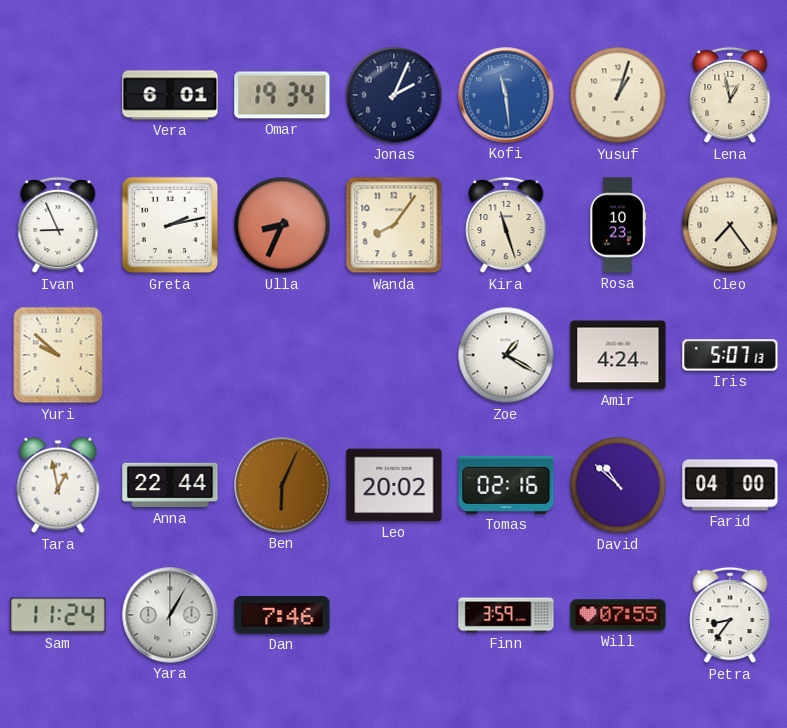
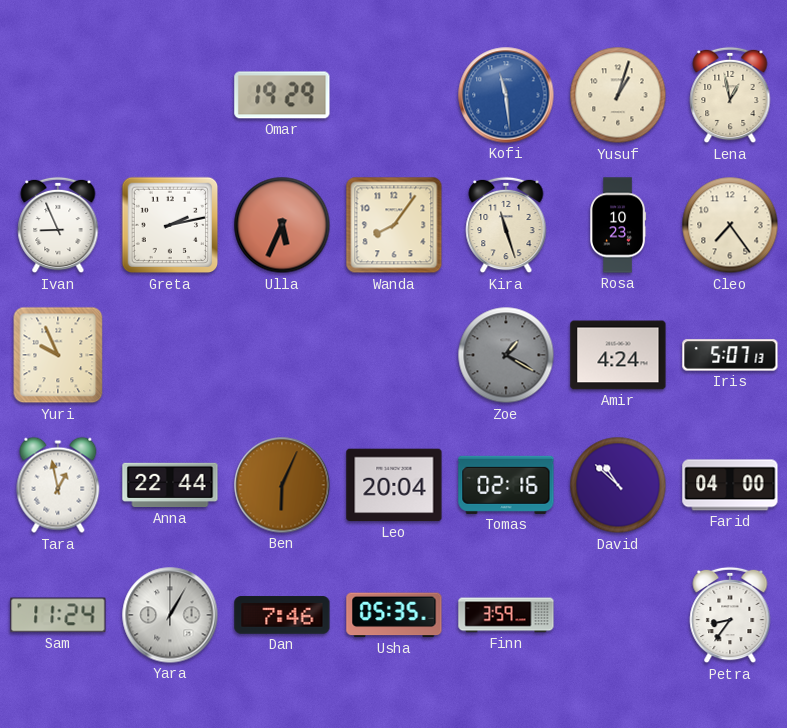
Vera: 6:01 -> none
Omar: 19:34 -> 19:29
Jonas: 2:04 -> none
Ulla: 8:34 -> 5:34
Yuri: 9:52 -> 9:56
Zoe dial: white -> grey
Leo: 20:02 -> 20:04
Usha: none -> 05:35
Will: 07:55 -> none
